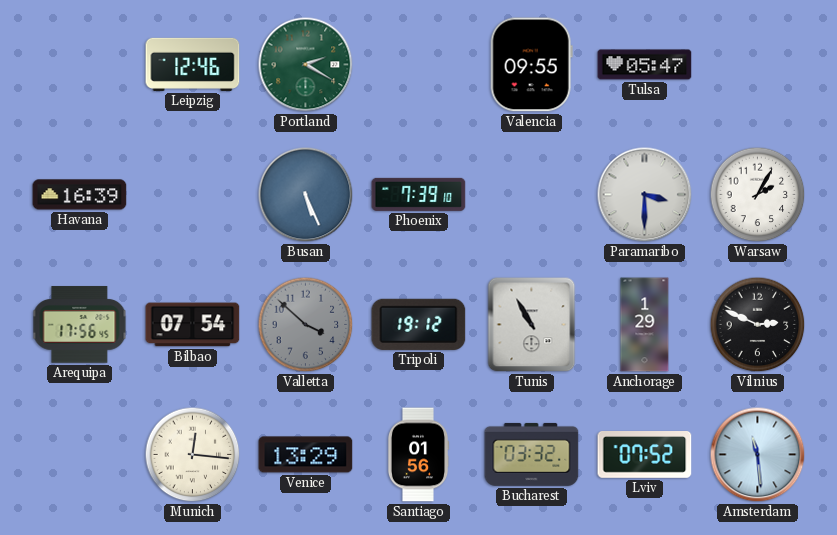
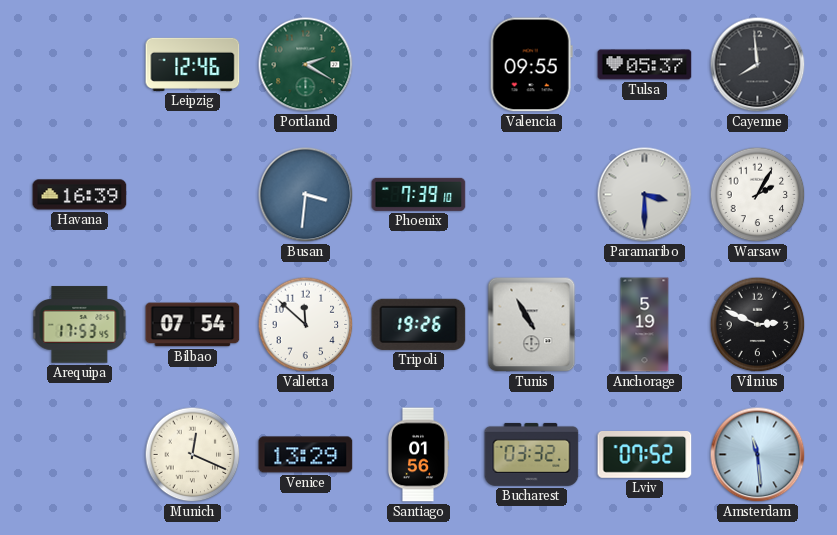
Tulsa: 05:47 -> 05:37
Cayenne: none -> 7:59
Busan: 5:26 -> 3:31
Arequipa: 17:56 -> 17:53
Valletta: 3:52 -> 11:52
Valletta dial: grey -> white
Tripoli: 19:12 -> 19:26
Anchorage: 1:29 -> 5:19
Munich: 12:16 -> 12:19
